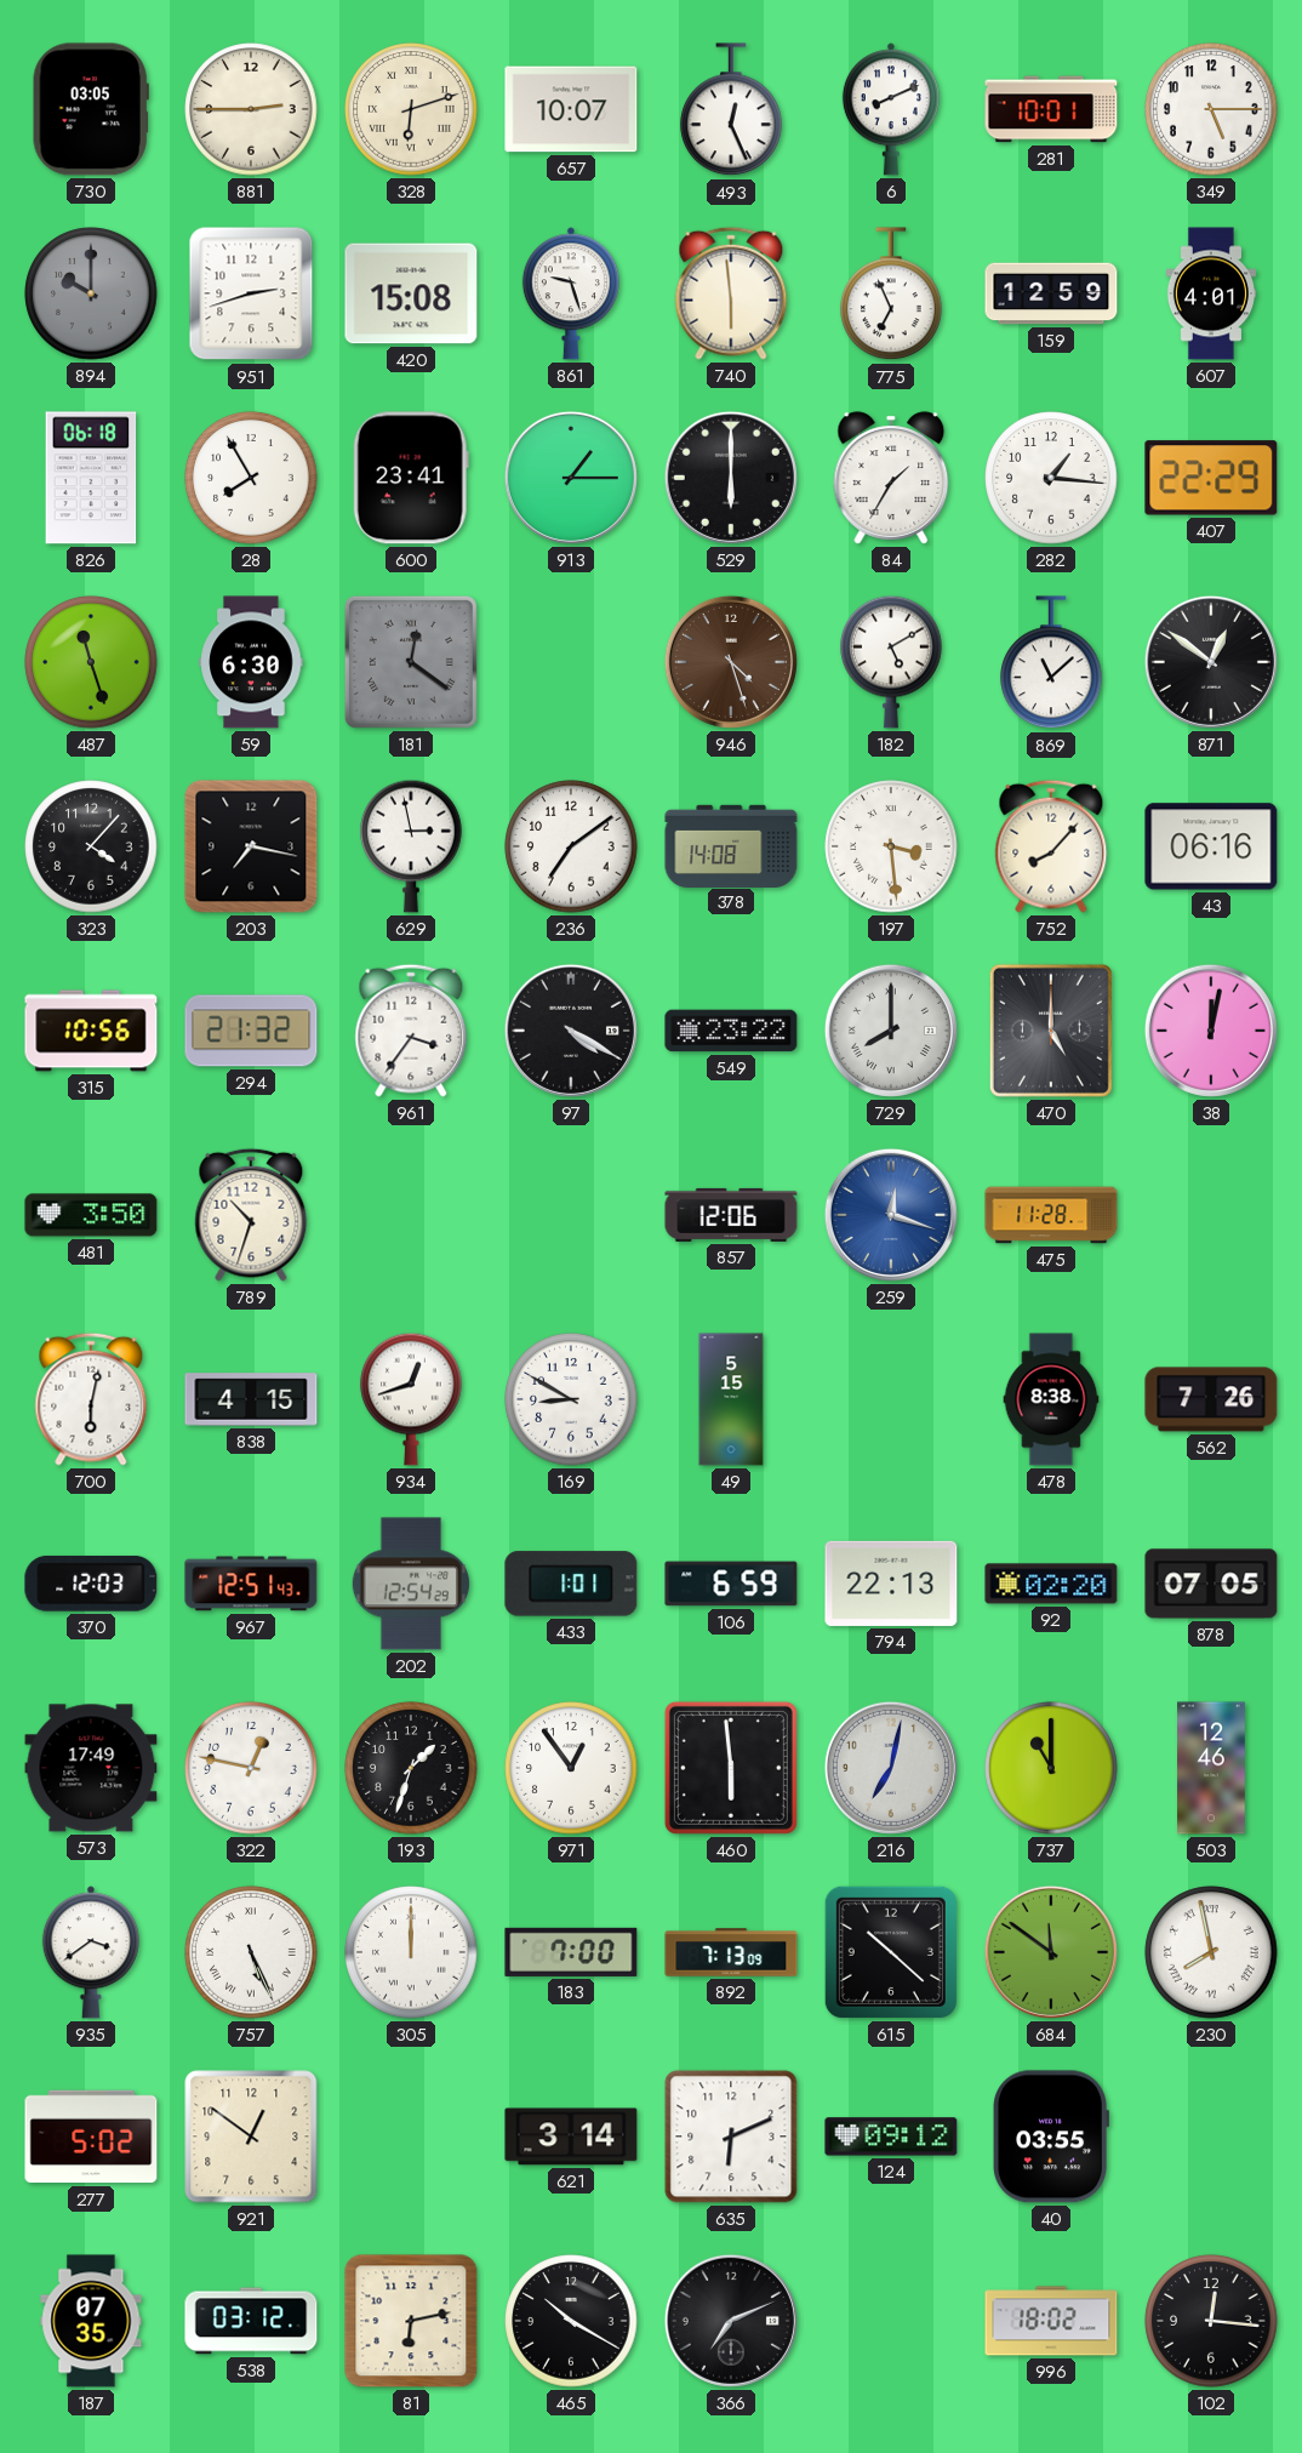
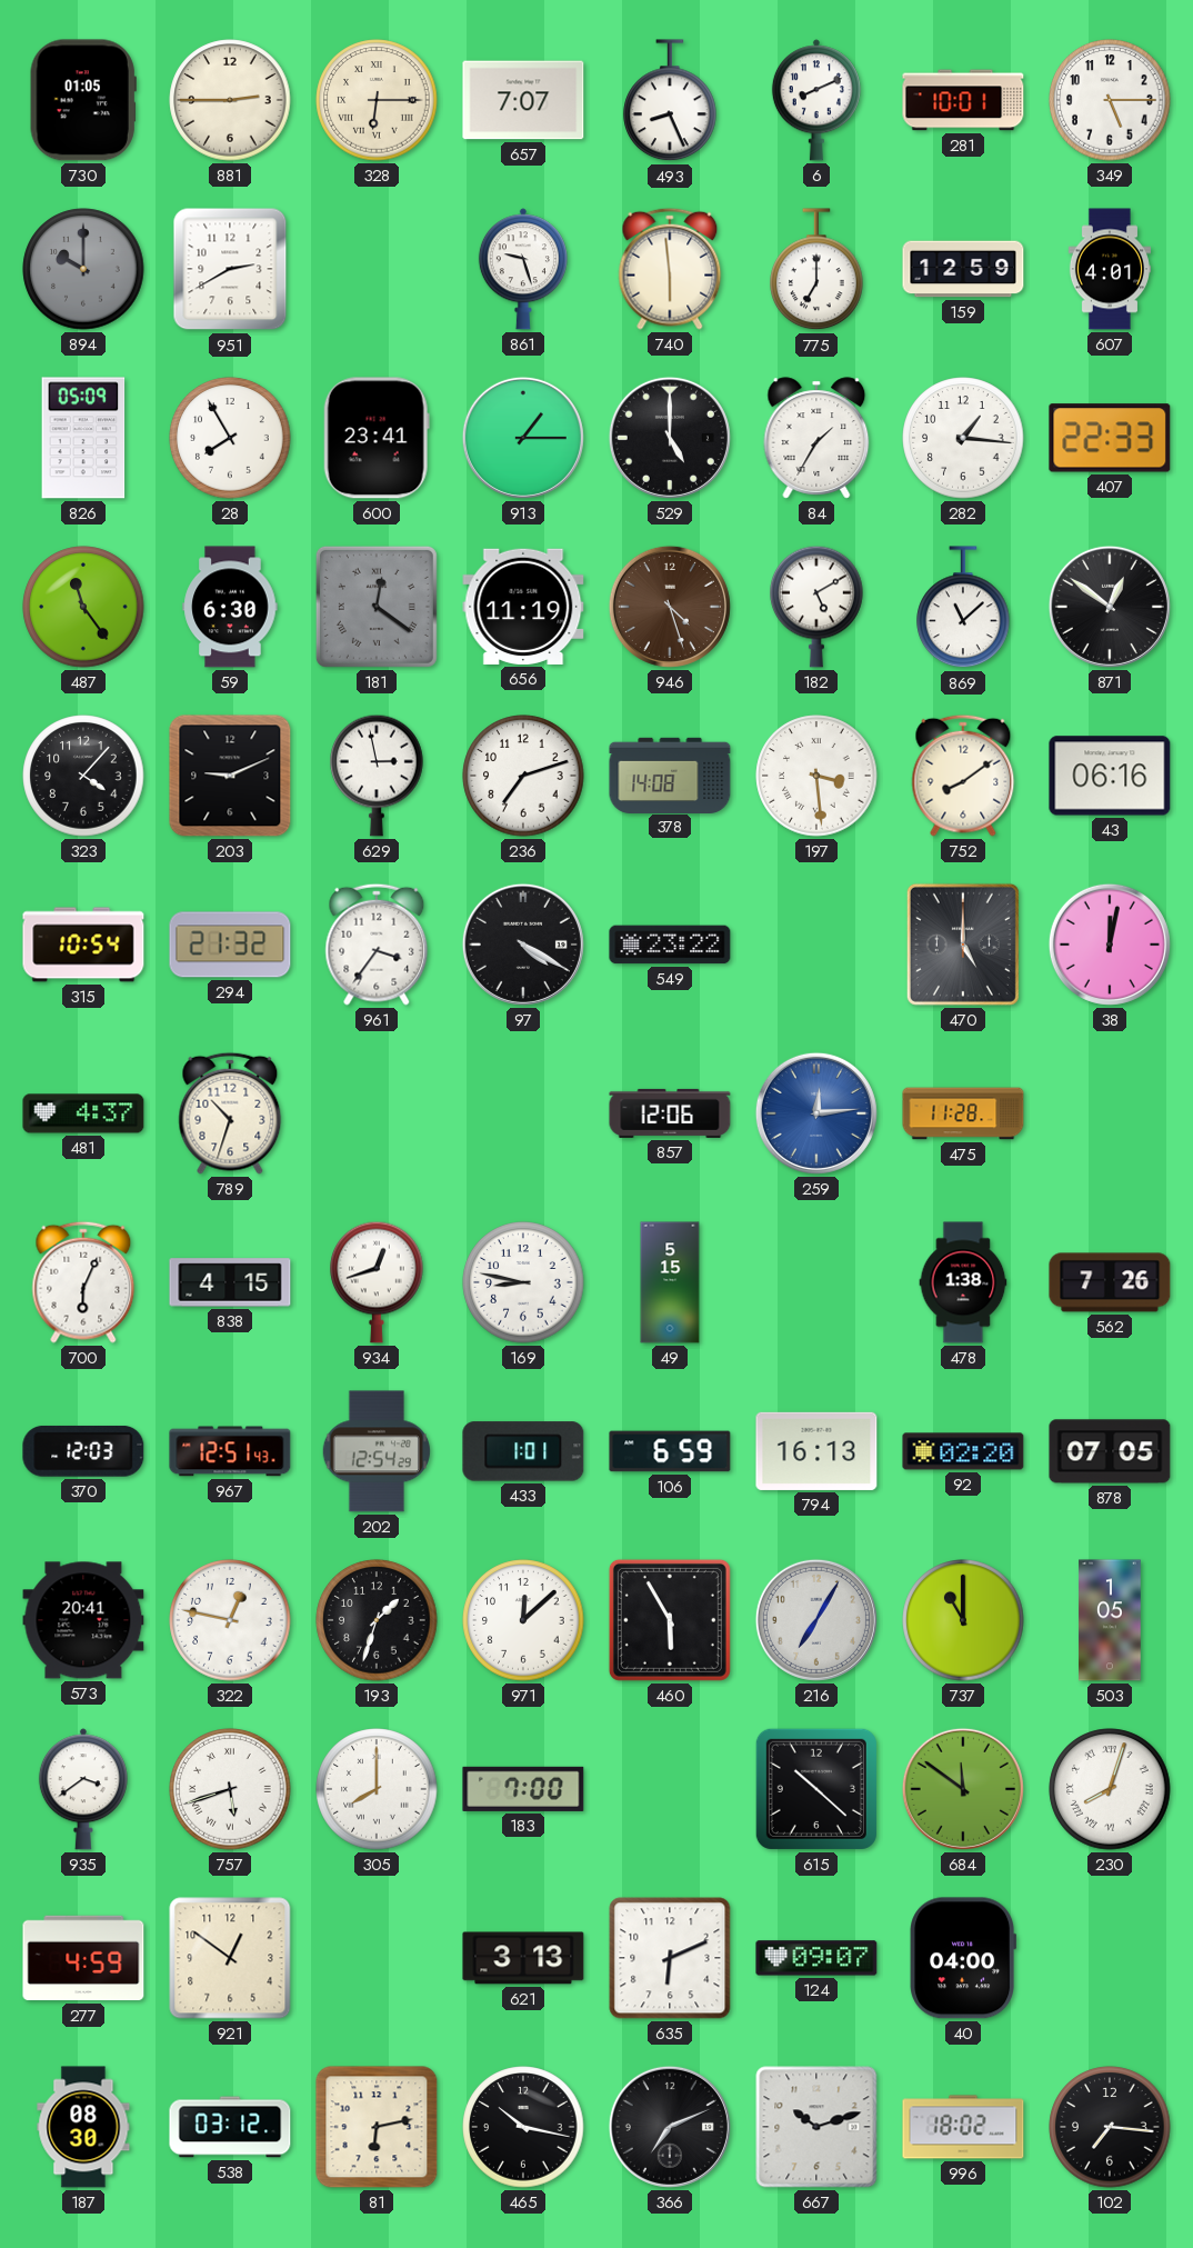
730: 03:05 -> 01:05
328: 6:12 -> 6:15
657: 10:07 -> 7:07
493: 12:26 -> 8:26
951: 2:42 -> 2:40
420: 15:08 -> none
775: 6:56 -> 7:00
826: 06:18 -> 05:09
529: 6:00 -> 5:00
407: 22:29 -> 22:33
487: 11:27 -> 11:24
656: none -> 11:19
203: 7:17 -> 9:11
236: 7:09 -> 7:12
752: 8:07 -> 8:09
315: 10:56 -> 10:54
729: 8:00 -> none
481: 3:50 -> 4:37
259: 12:18 -> 12:14
700: 6:02 -> 6:04
169: 8:50 -> 8:47
478: 8:38 -> 1:38
794: 22:13 -> 16:13
573: 17:49 -> 20:41
971: 12:54 -> 12:08
460: 5:59 -> 5:55
216: 7:02 -> 7:05
503: 12:46 -> 1:05
757: 5:26 -> 5:42
305: 12:00 -> 8:00
892: 7:13 -> none
230: 7:58 -> 8:03
277: 5:02 -> 4:59
621: 3:14 -> 3:13
124: 09:12 -> 09:07
40: 03:55 -> 04:00
187: 07:35 -> 08:30
465: 10:20 -> 10:17
667: none -> 10:12
102: 12:16 -> 7:16
